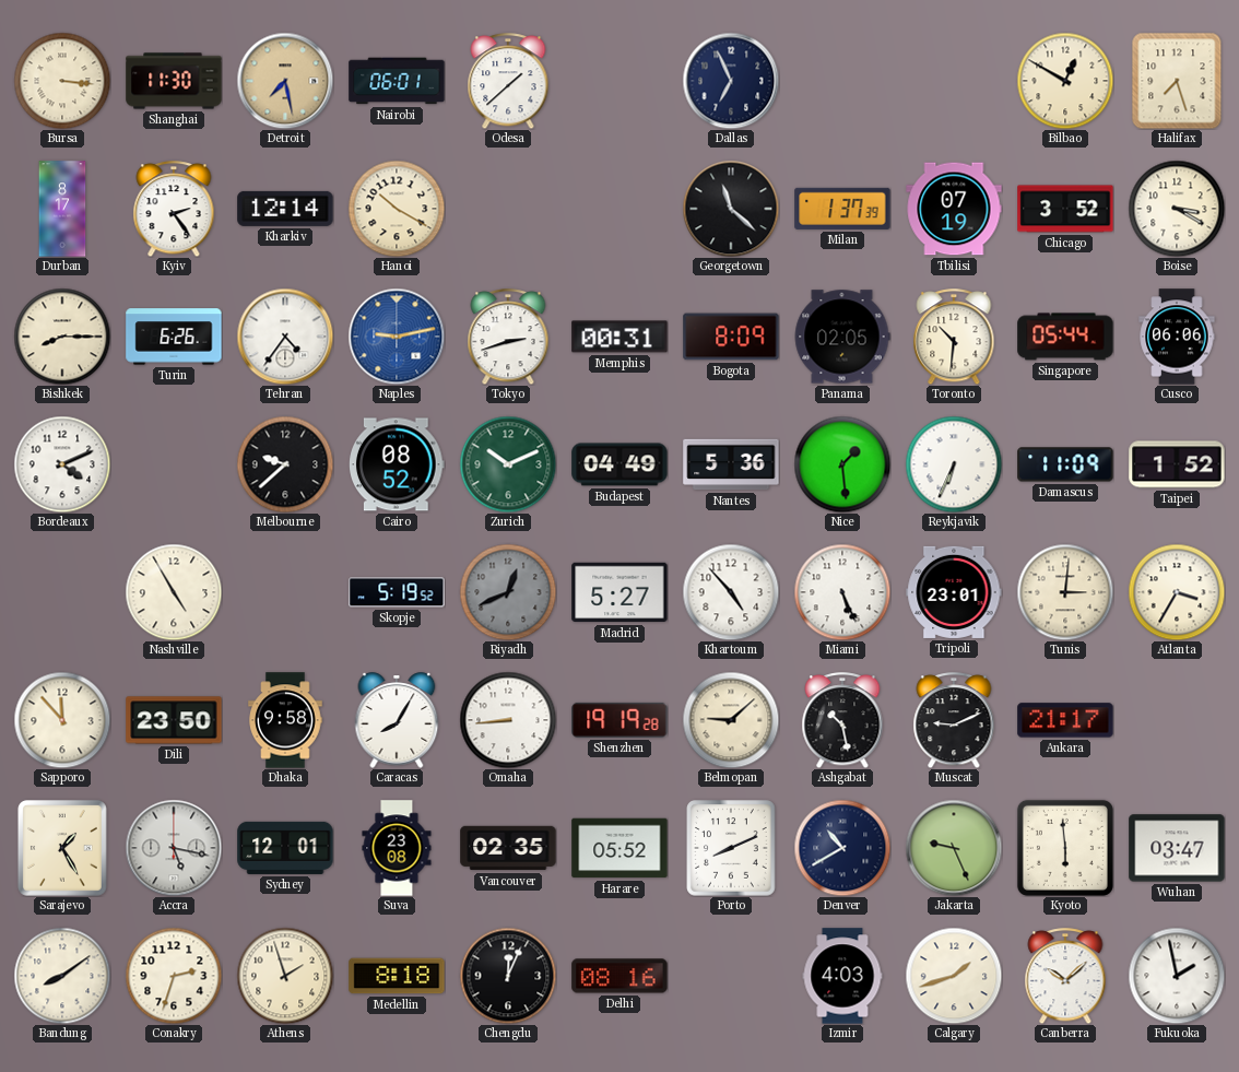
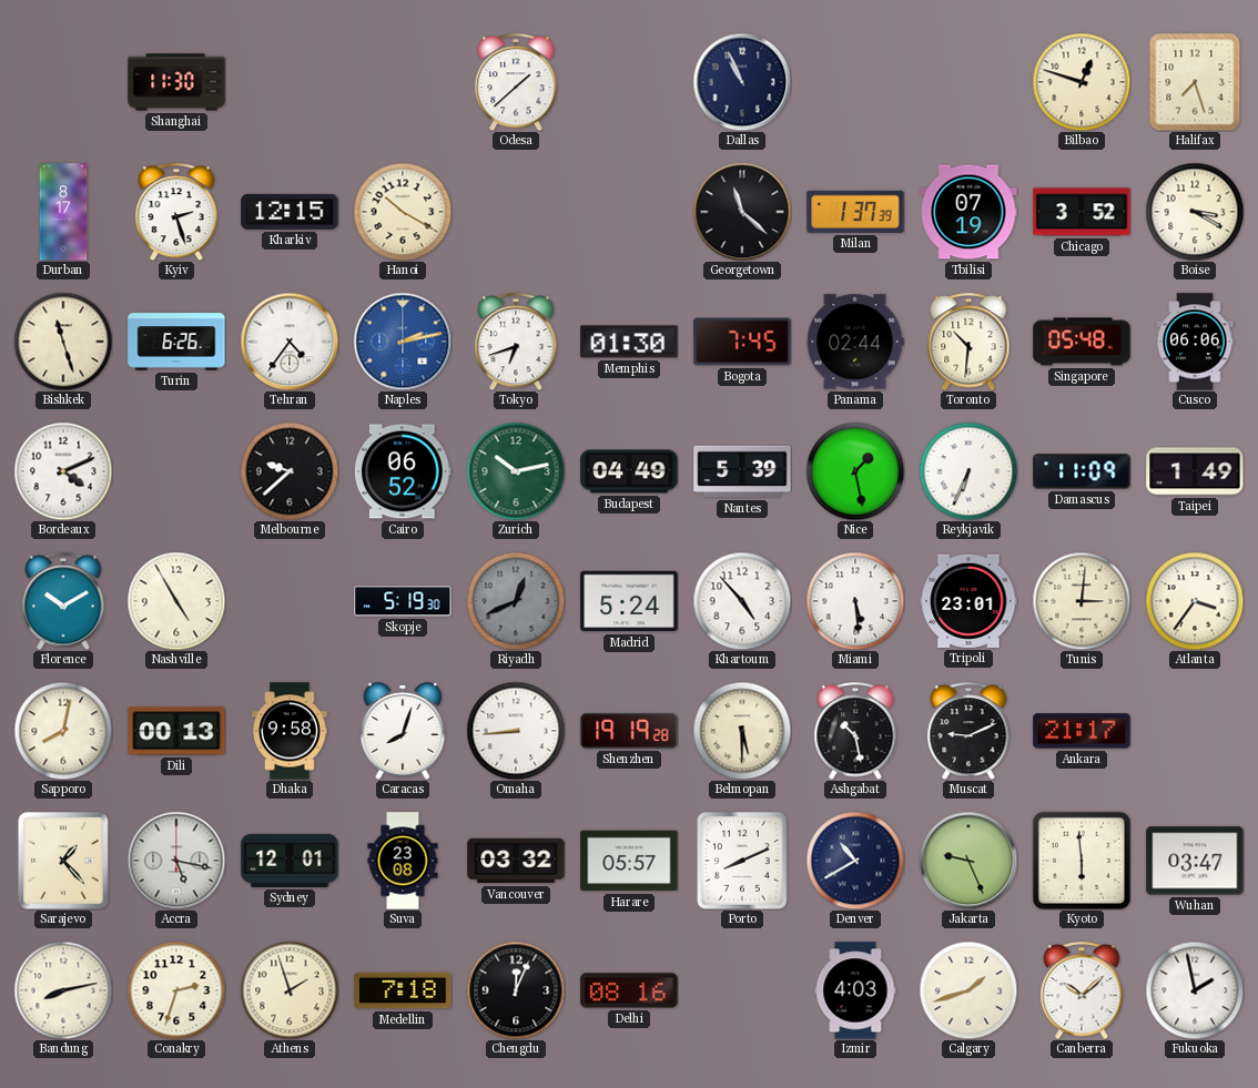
Bursa: 3:16 -> none
Detroit: 7:28 -> none
Nairobi: 06:01 -> none
Dallas: 6:56 -> 10:56
Bilbao: 12:50 -> 12:48
Kyiv: 2:24 -> 2:27
Kharkiv: 12:14 -> 12:15
Bishkek: 8:15 -> 11:27
Naples: 9:13 -> 2:13
Tokyo: 2:42 -> 6:42
Memphis: 00:31 -> 01:30
Bogota: 8:09 -> 7:45
Panama: 02:05 -> 02:44
Singapore: 05:44 -> 05:48
Cairo: 08:52 -> 06:52
Zurich: 10:11 -> 10:13
Nantes: 5:36 -> 5:39
Nice: 1:29 -> 1:28
Taipei: 1:52 -> 1:49
Florence: none -> 10:10
Skopje: 5:19:52 -> 5:19:30
Madrid: 5:27 -> 5:24
Miami: 5:26 -> 5:29
Atlanta: 3:35 -> 3:36
Sapporo: 11:53 -> 8:02
Dili: 23:50 -> 00:13
Caracas: 8:05 -> 8:03
Belmopan: 9:08 -> 5:30
Sarajevo: 1:25 -> 1:23
Vancouver: 02:35 -> 03:32
Harare: 05:52 -> 05:57
Bandung: 8:09 -> 8:13
Medellin: 8:18 -> 7:18
